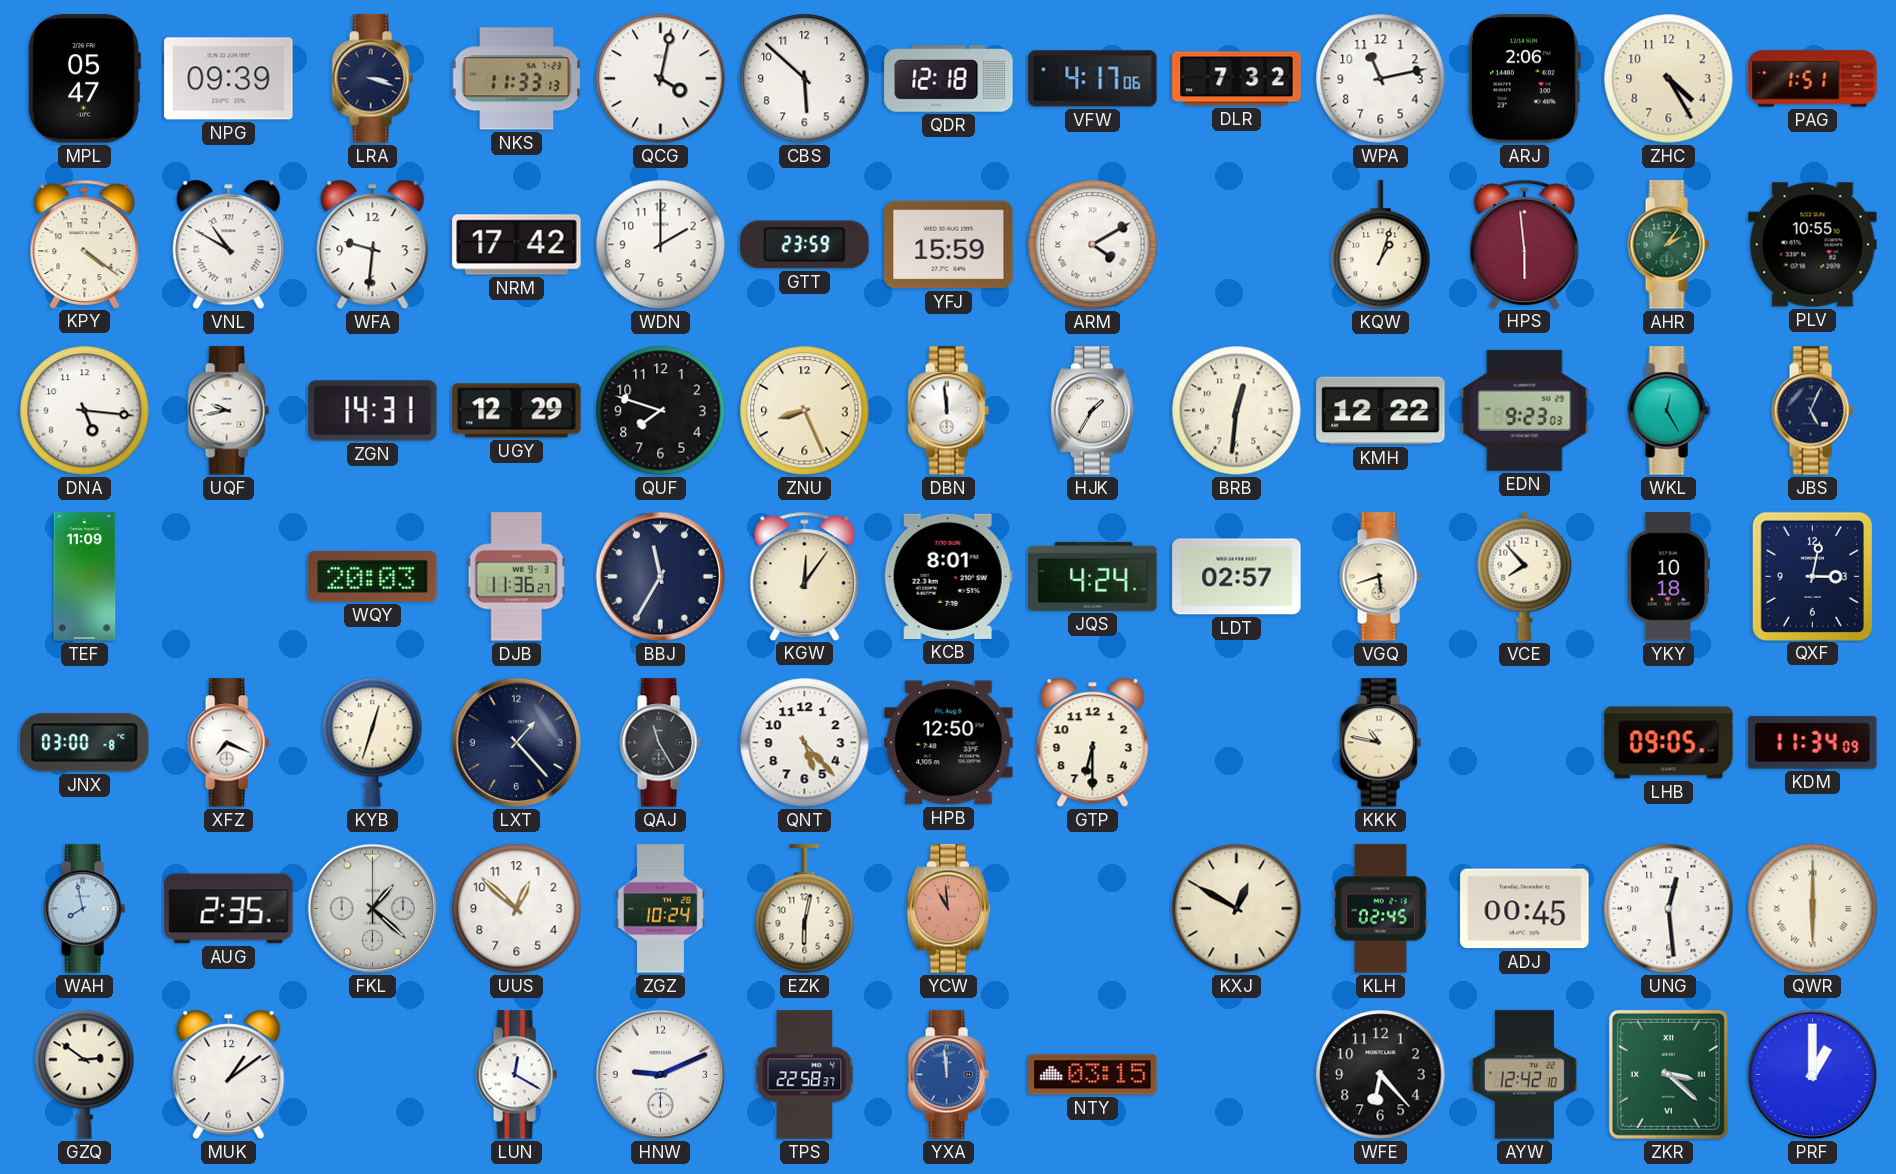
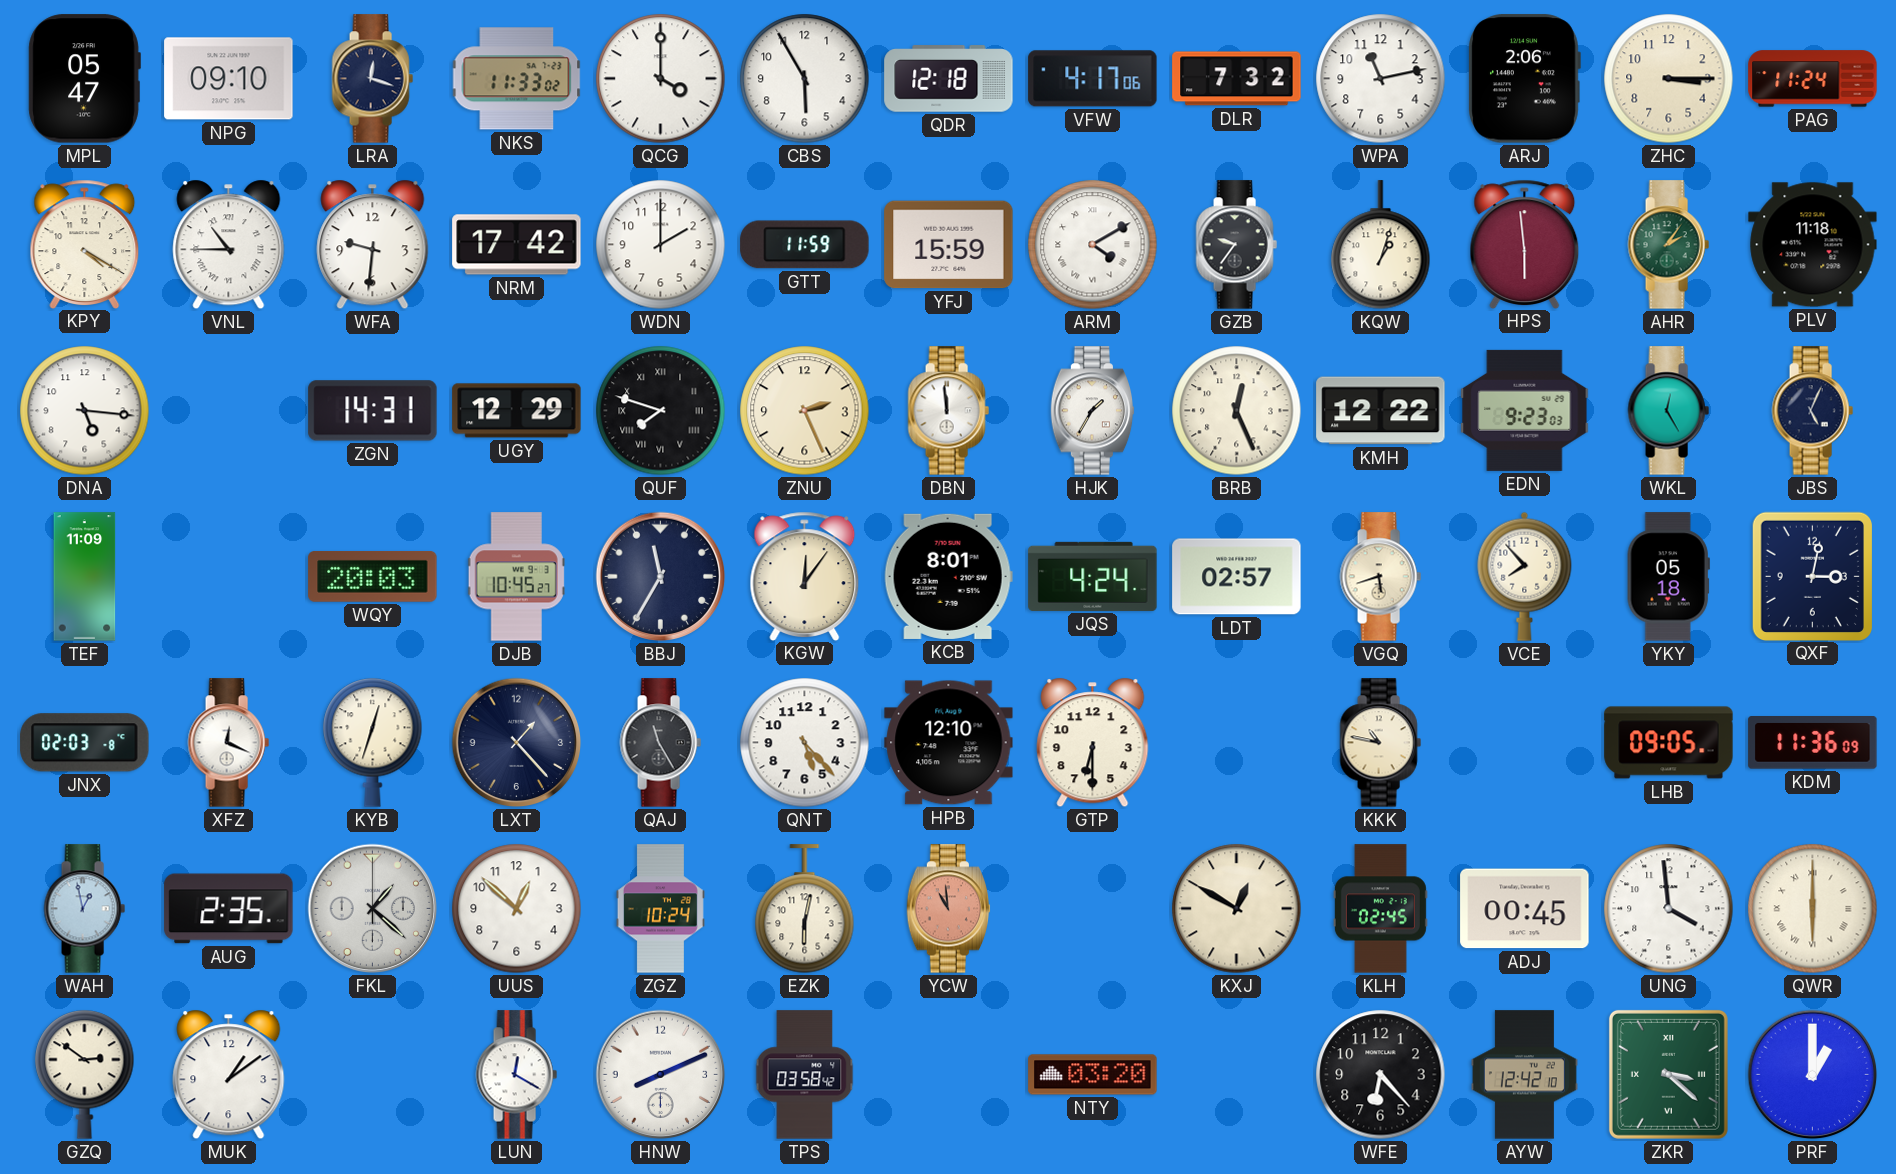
NPG: 09:39 -> 09:10
LRA: 3:18 -> 12:18
NKS: 11:33:13 -> 11:33:02
QCG: 4:02 -> 4:00
CBS: 5:52 -> 5:55
ZHC: 4:25 -> 3:15
PAG: 1:51 -> 11:24
KPY: 4:21 -> 4:20
VNL: 10:50 -> 10:45
GTT: 23:59 -> 11:59
GZB: none -> 9:36
PLV: 10:55 -> 11:18
UQF: 9:43 -> none
QUF numerals: Arabic -> Roman
ZNU: 8:26 -> 2:26
BRB: 12:31 -> 12:26
DJB: 11:36 -> 10:45
YKY: 10:18 -> 05:18
JNX: 03:00 -> 02:03
XFZ: 7:19 -> 12:19
HPB: 12:50 -> 12:10
KDM: 11:34 -> 11:36
WAH: 7:58 -> 12:58
UNG: 12:29 -> 3:59
HNW: 9:11 -> 8:11
TPS: 22:58 -> 03:58
YXA: 11:59 -> none
NTY: 03:15 -> 03:20
